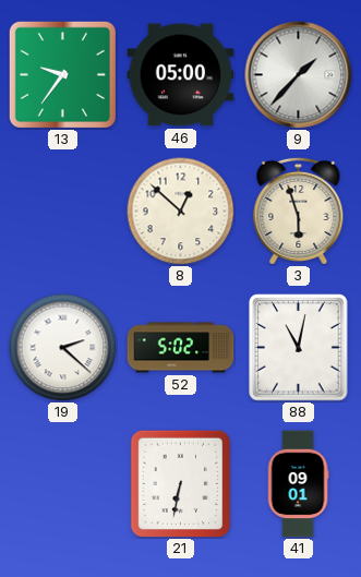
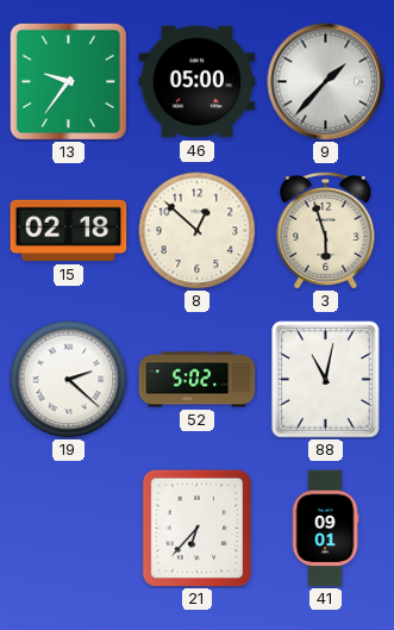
15: none -> 02:18
21: 6:32 -> 6:37
